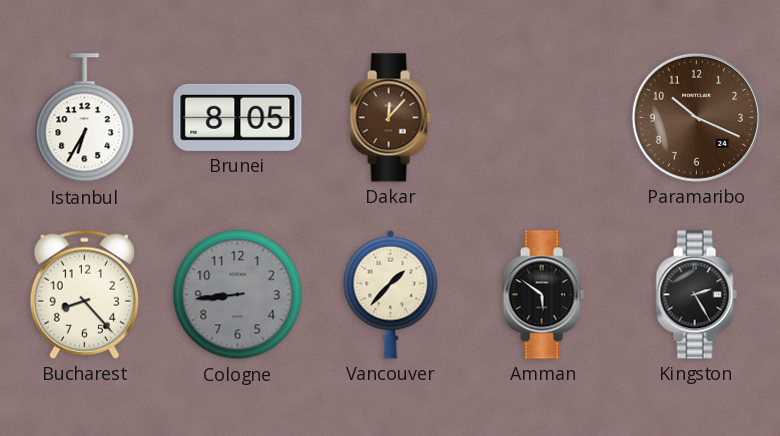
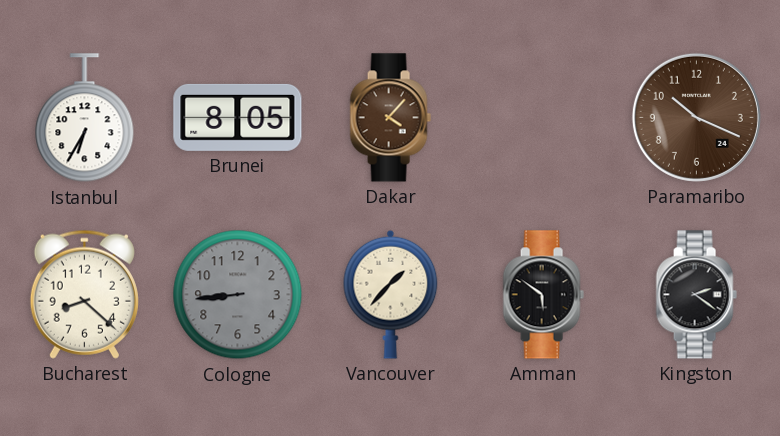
Dakar: 12:07 -> 4:07
Bucharest: 8:23 -> 8:22
Kingston: 2:25 -> 2:21
